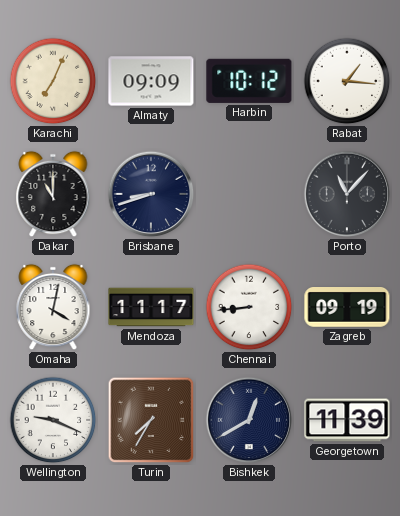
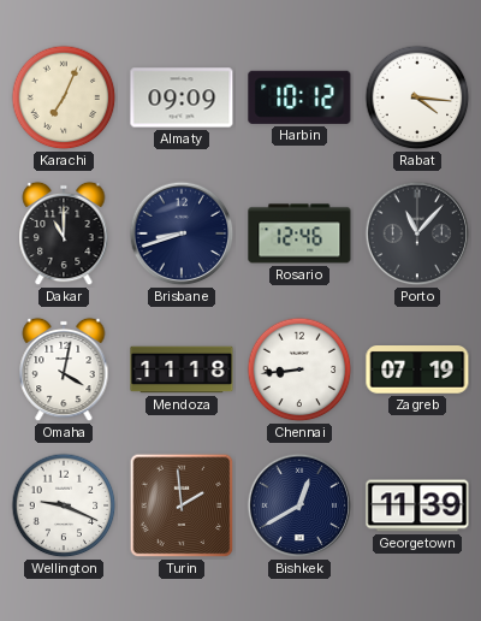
Rabat: 1:16 -> 4:16
Rosario: none -> 12:46
Mendoza: 11:17 -> 11:18
Zagreb: 09:19 -> 07:19
Turin: 7:35 -> 1:59
